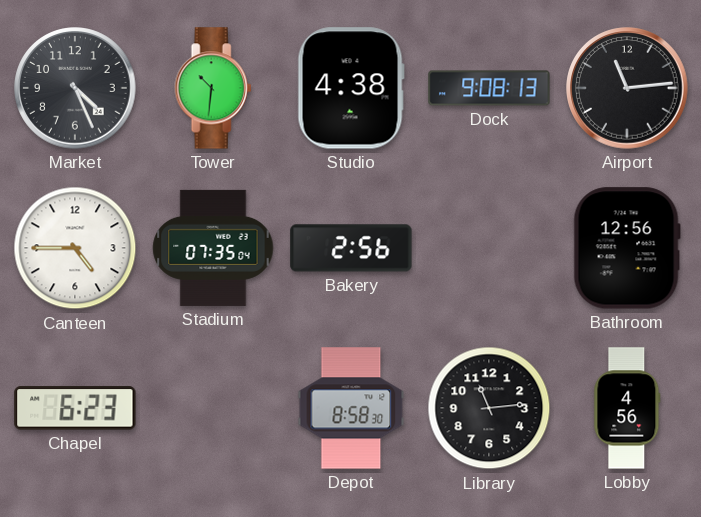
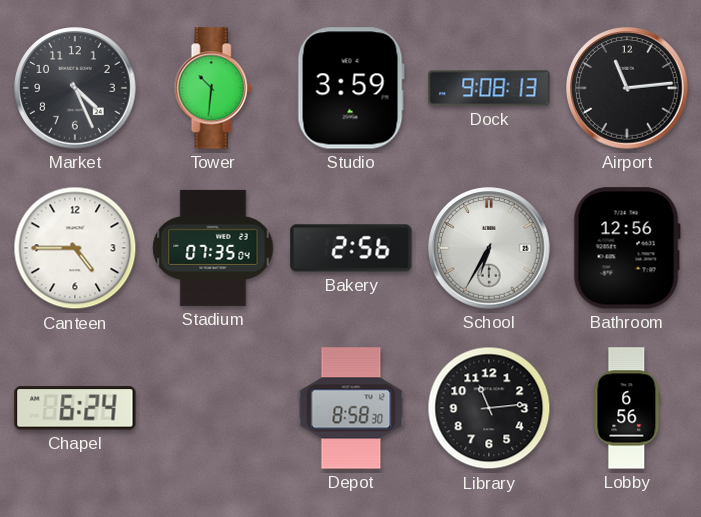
Studio: 4:38 -> 3:59
School: none -> 6:35
Chapel: 6:23 -> 6:24
Lobby: 4:56 -> 6:56
